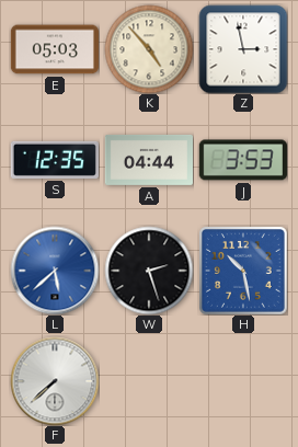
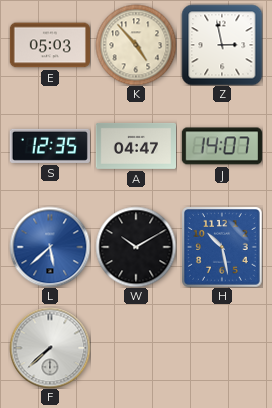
A: 04:44 -> 04:47
J: 3:53 -> 14:07
W: 2:27 -> 10:10
